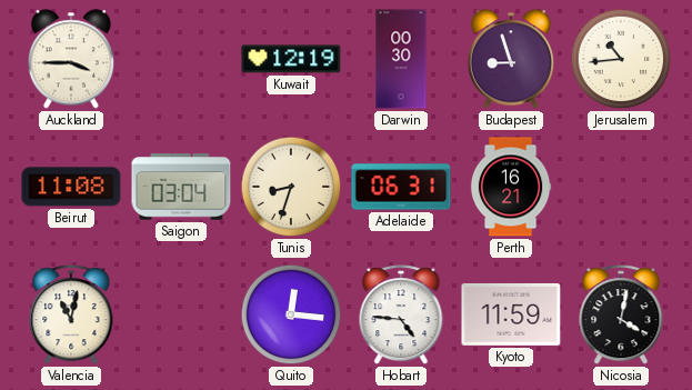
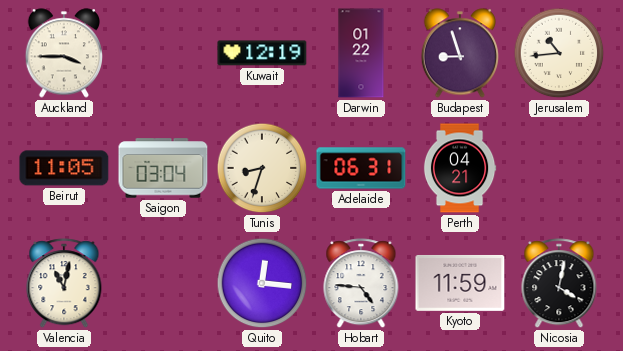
Darwin: 00:30 -> 01:22
Beirut: 11:08 -> 11:05
Perth: 16:21 -> 04:21
